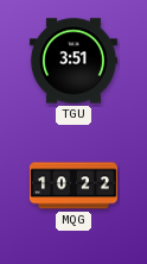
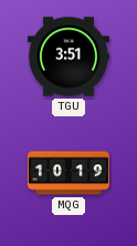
MQG: 10:22 -> 10:19
